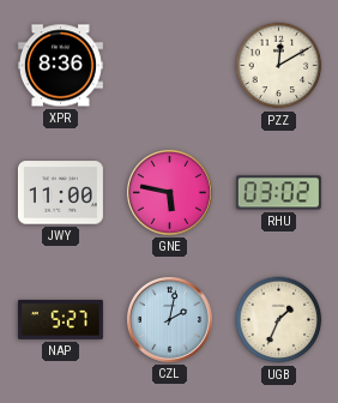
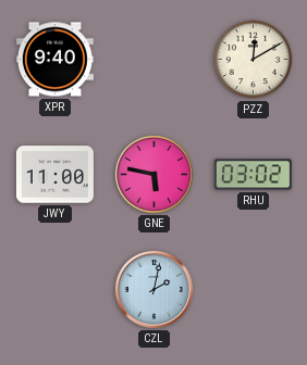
XPR: 8:36 -> 9:40
NAP: 5:27 -> none
UGB: 1:34 -> none
